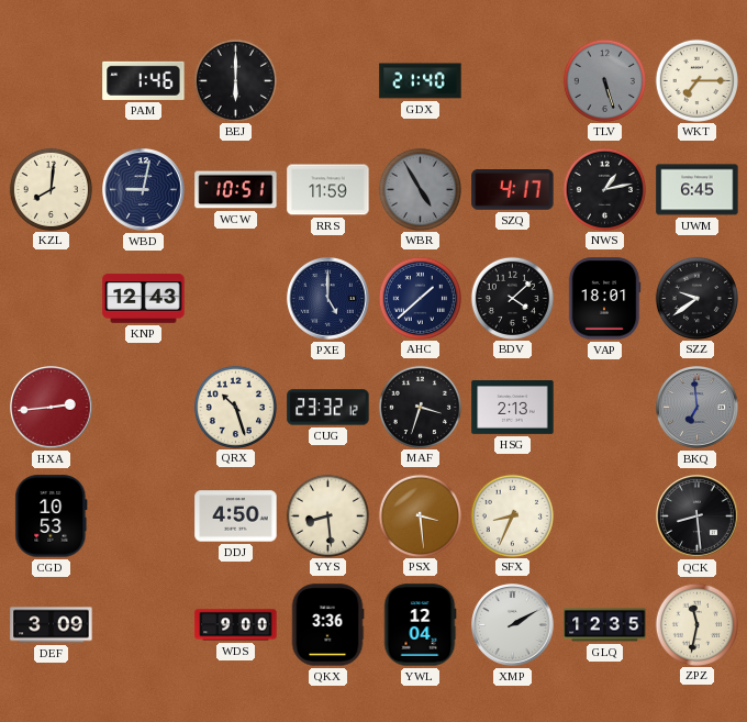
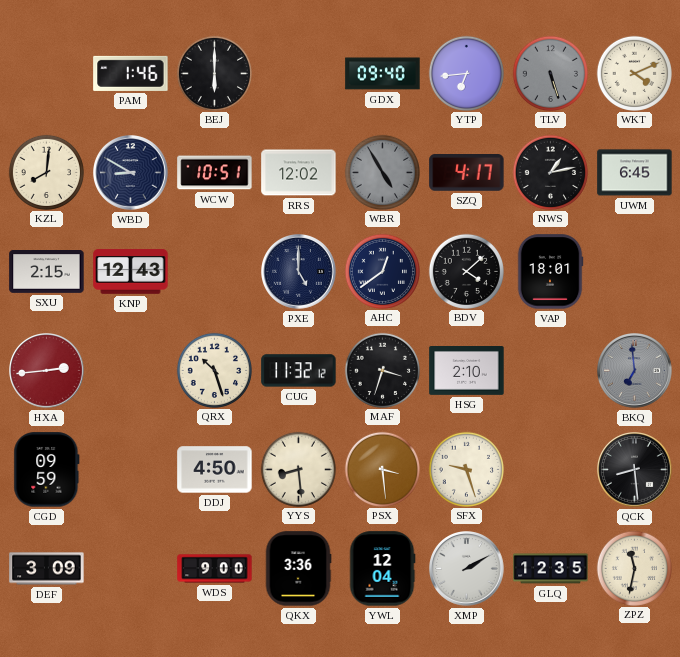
GDX: 21:40 -> 09:40
YTP: none -> 6:44
WKT: 7:15 -> 4:11
WBD: 9:02 -> 8:50
RRS: 11:59 -> 12:02
SXU: none -> 2:15
AHC: 1:38 -> 12:39
SZZ: 9:39 -> none
CUG: 23:32 -> 11:32
HSG: 2:13 -> 2:10
CGD: 10:53 -> 09:59
SFX: 8:34 -> 9:27
